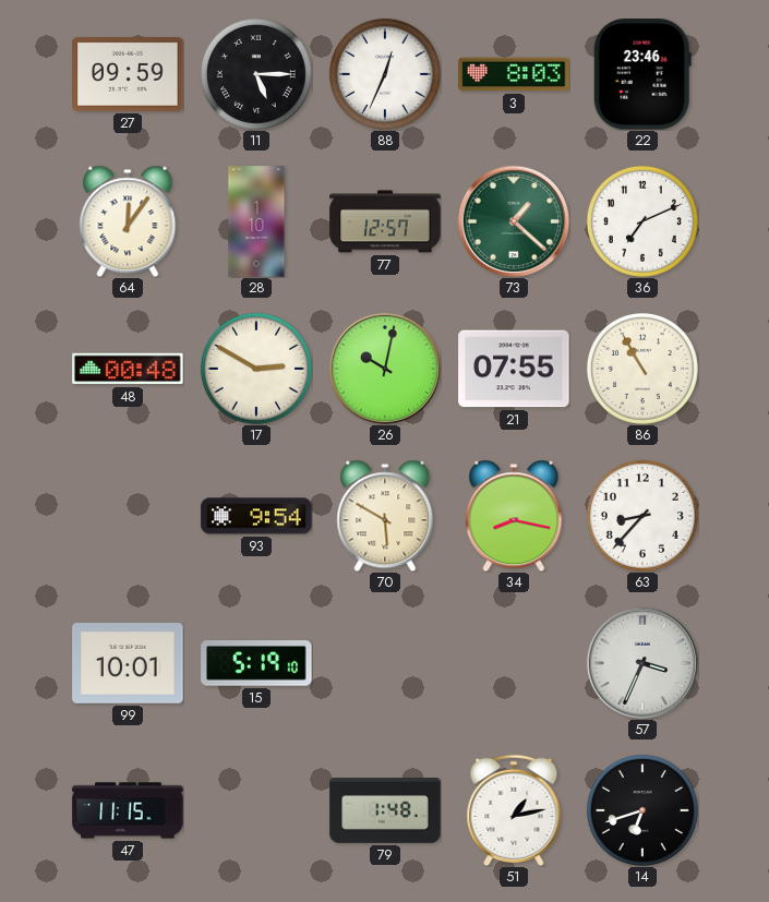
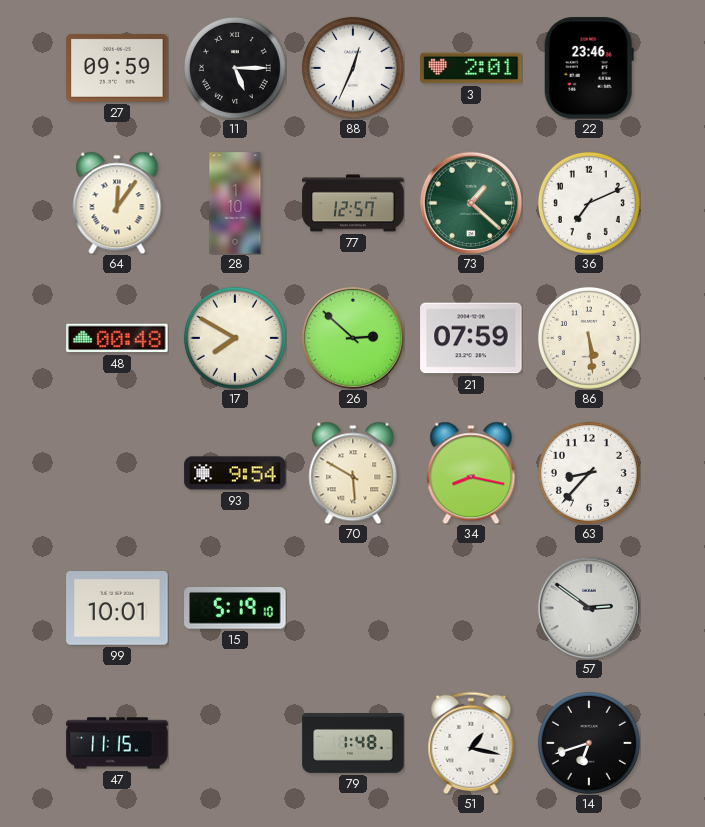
3: 8:03 -> 2:01
17: 2:50 -> 7:50
26: 10:02 -> 2:52
21: 07:55 -> 07:59
86: 10:55 -> 5:29
57: 3:34 -> 2:51
51: 1:13 -> 1:17
